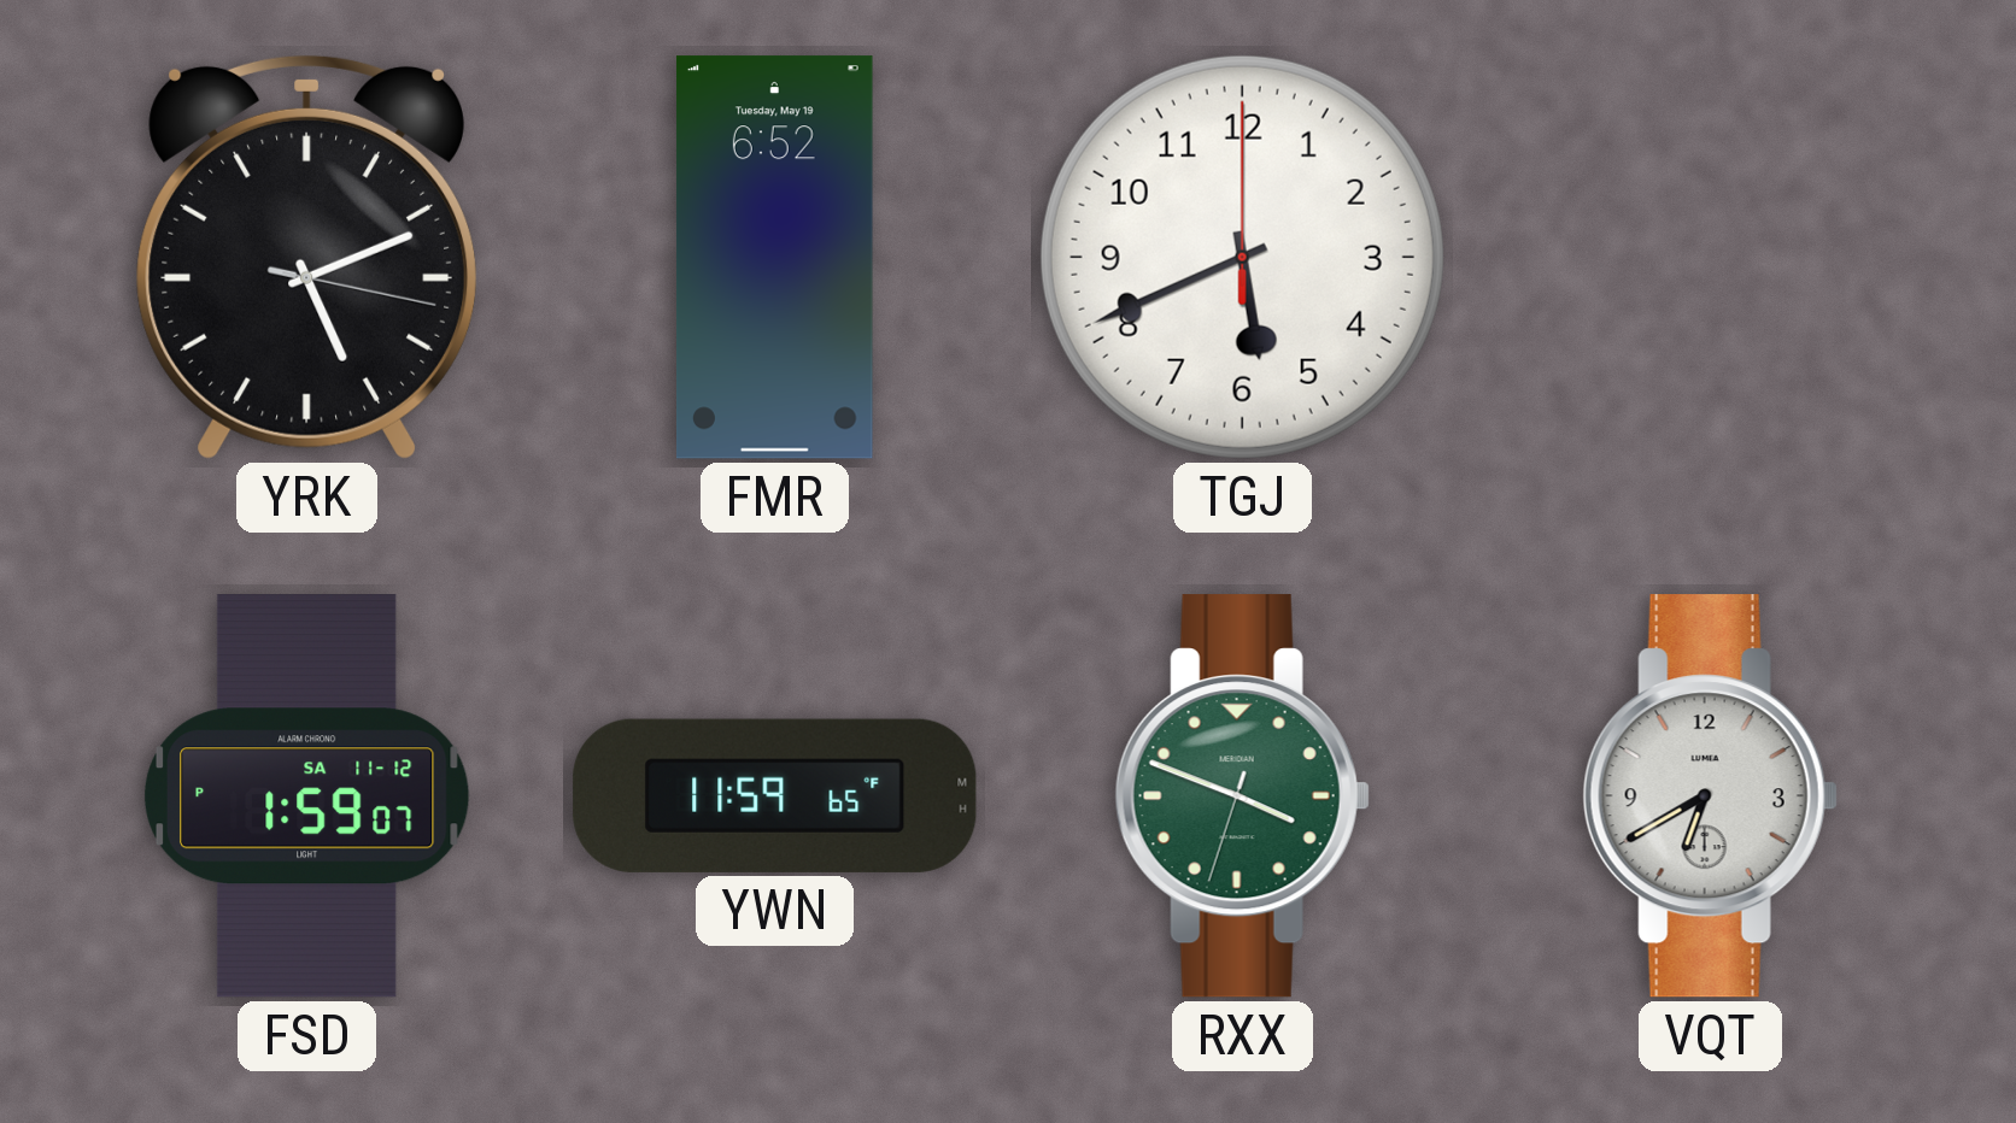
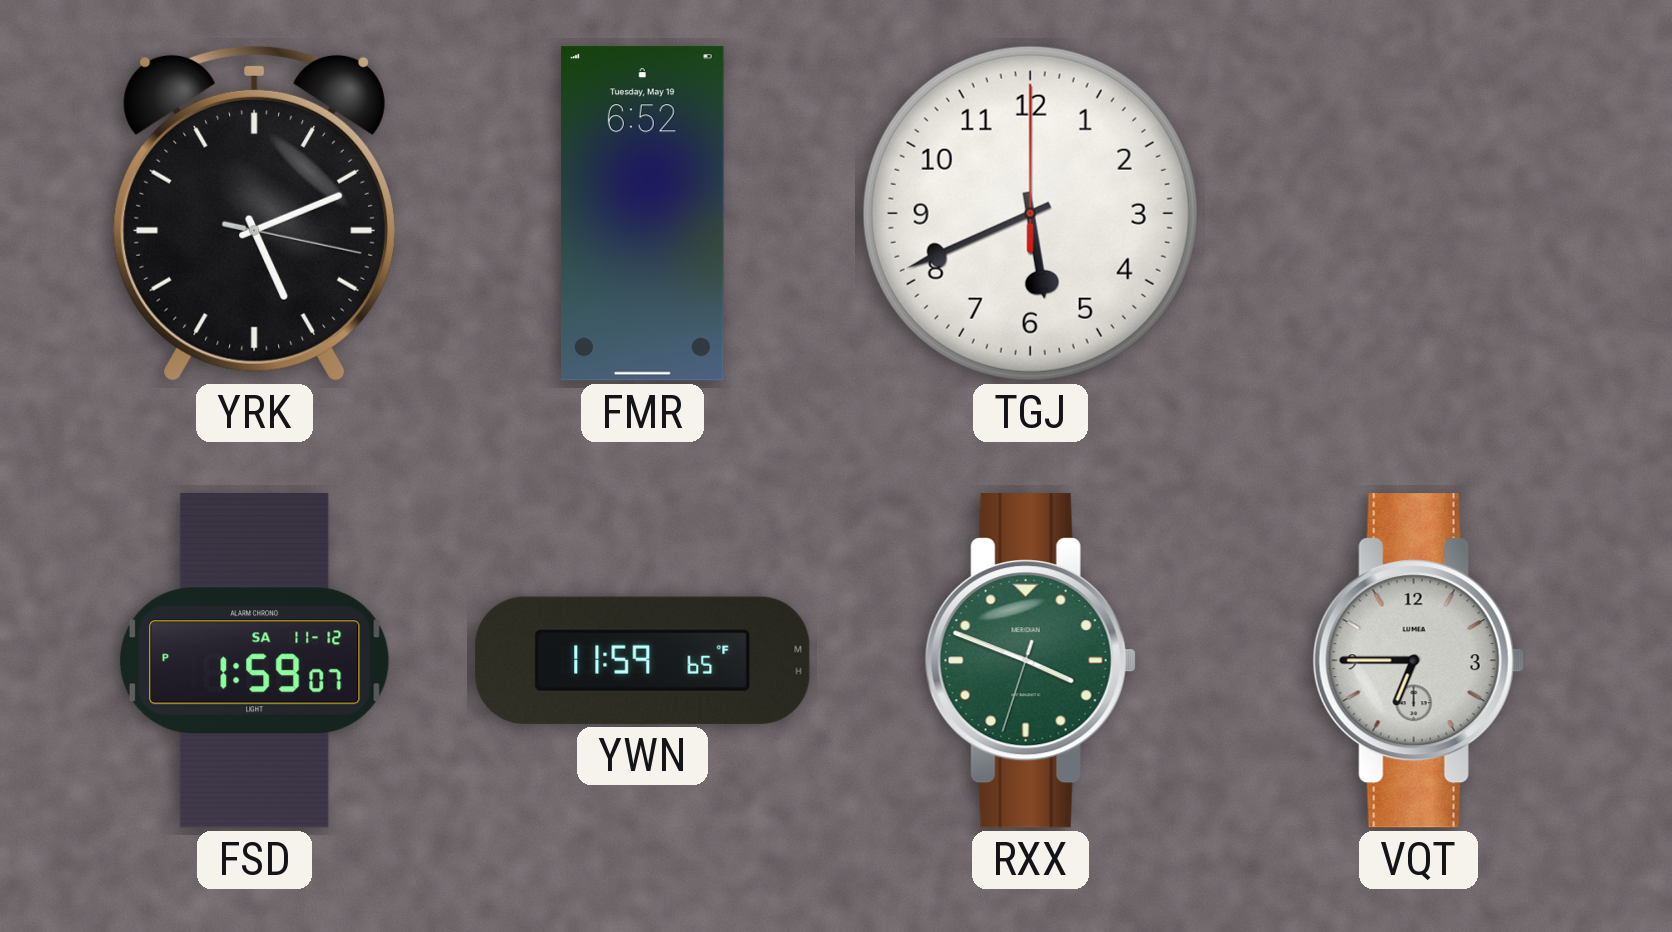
VQT: 6:40 -> 6:45
